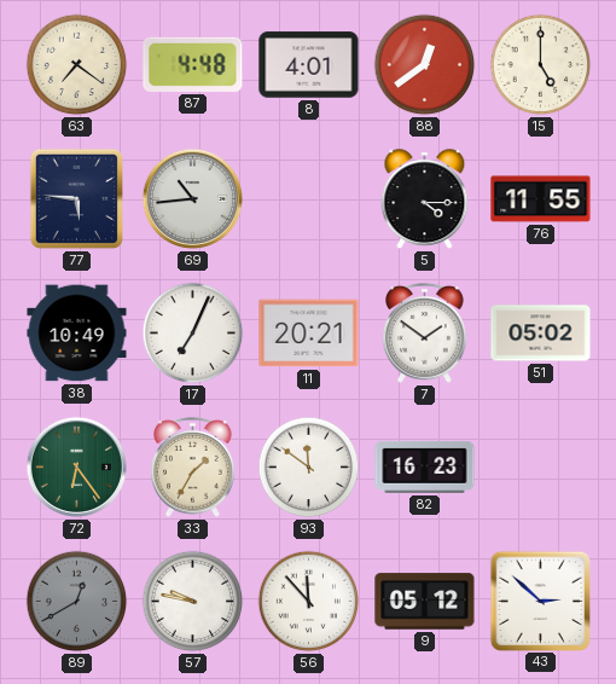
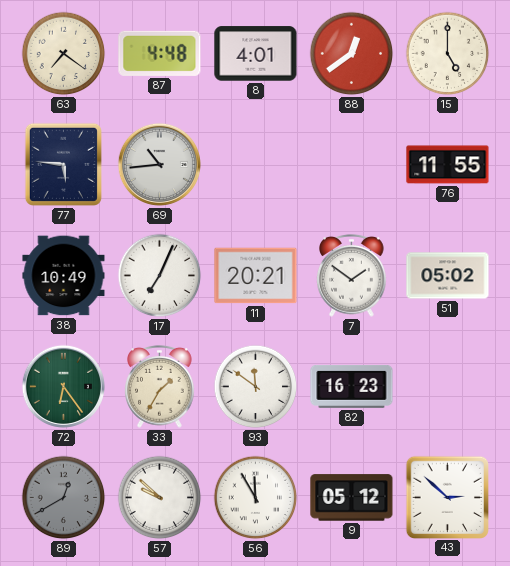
5: 4:15 -> none
57: 9:47 -> 9:52
56: 11:53 -> 11:55
